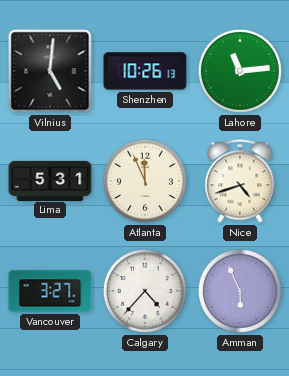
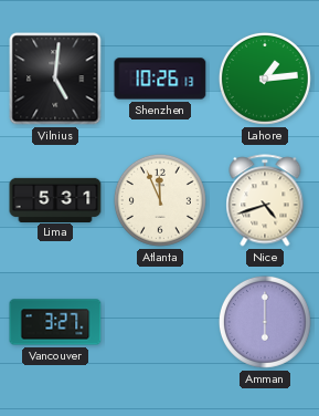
Lahore: 11:14 -> 1:14
Calgary: 4:37 -> none
Amman: 5:56 -> 6:00
